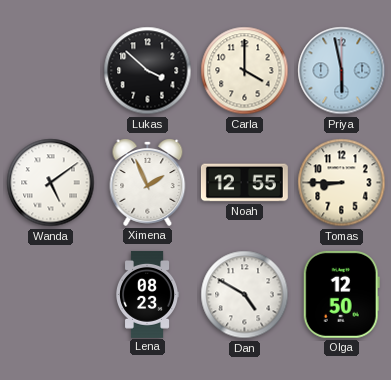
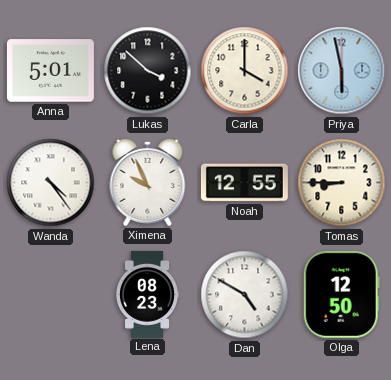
Anna: none -> 5:01
Wanda: 5:09 -> 4:24
Ximena: 1:56 -> 9:56
